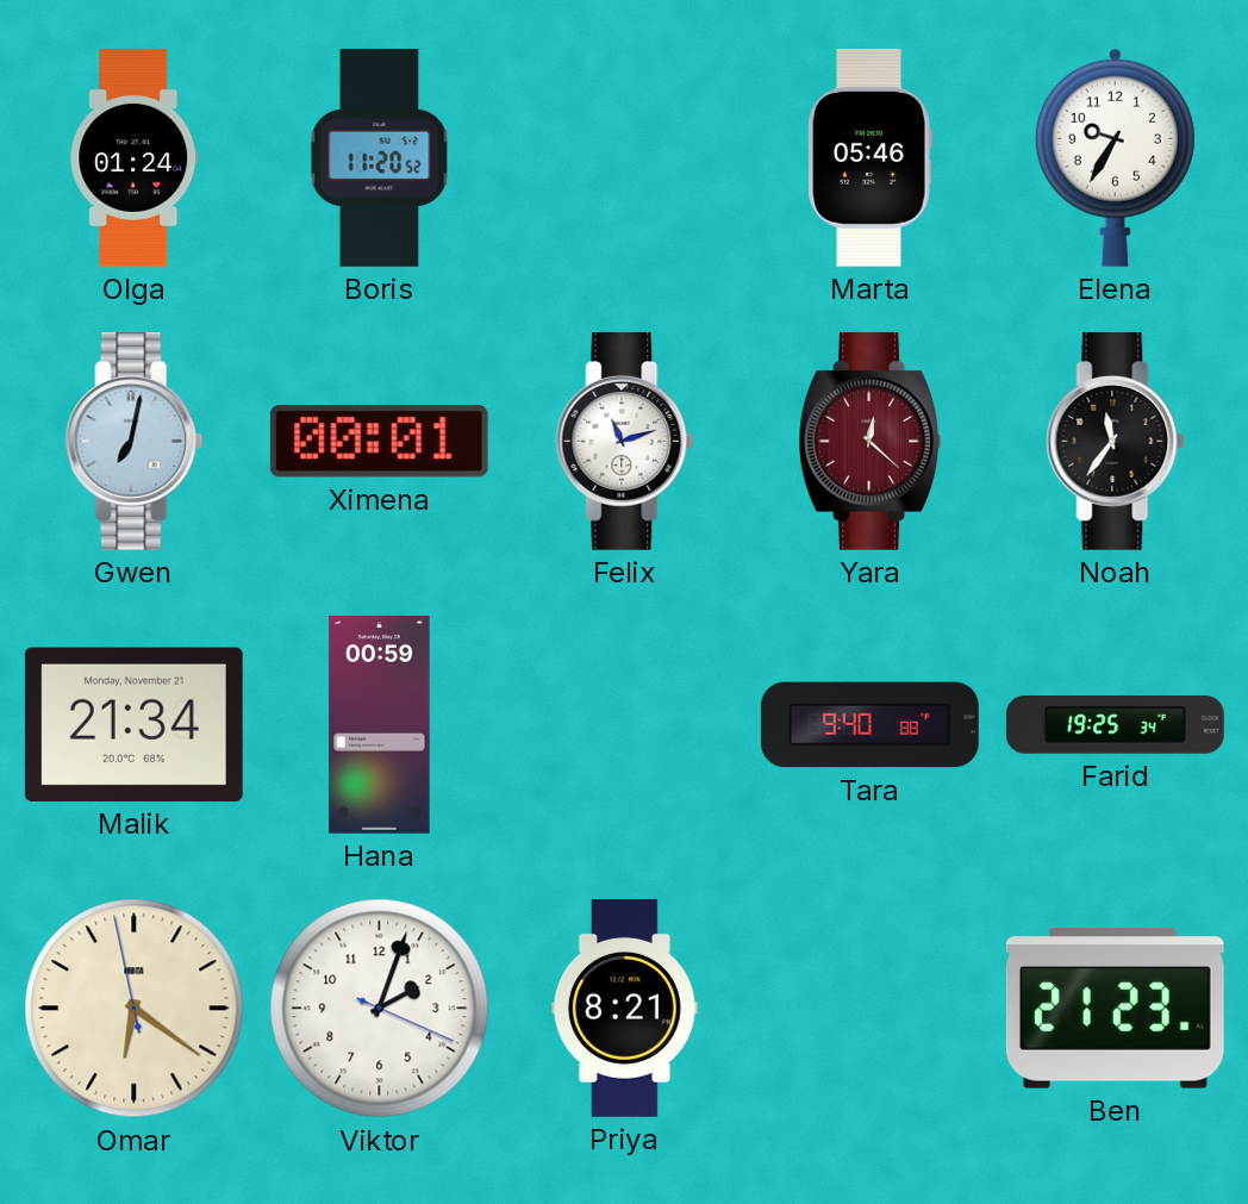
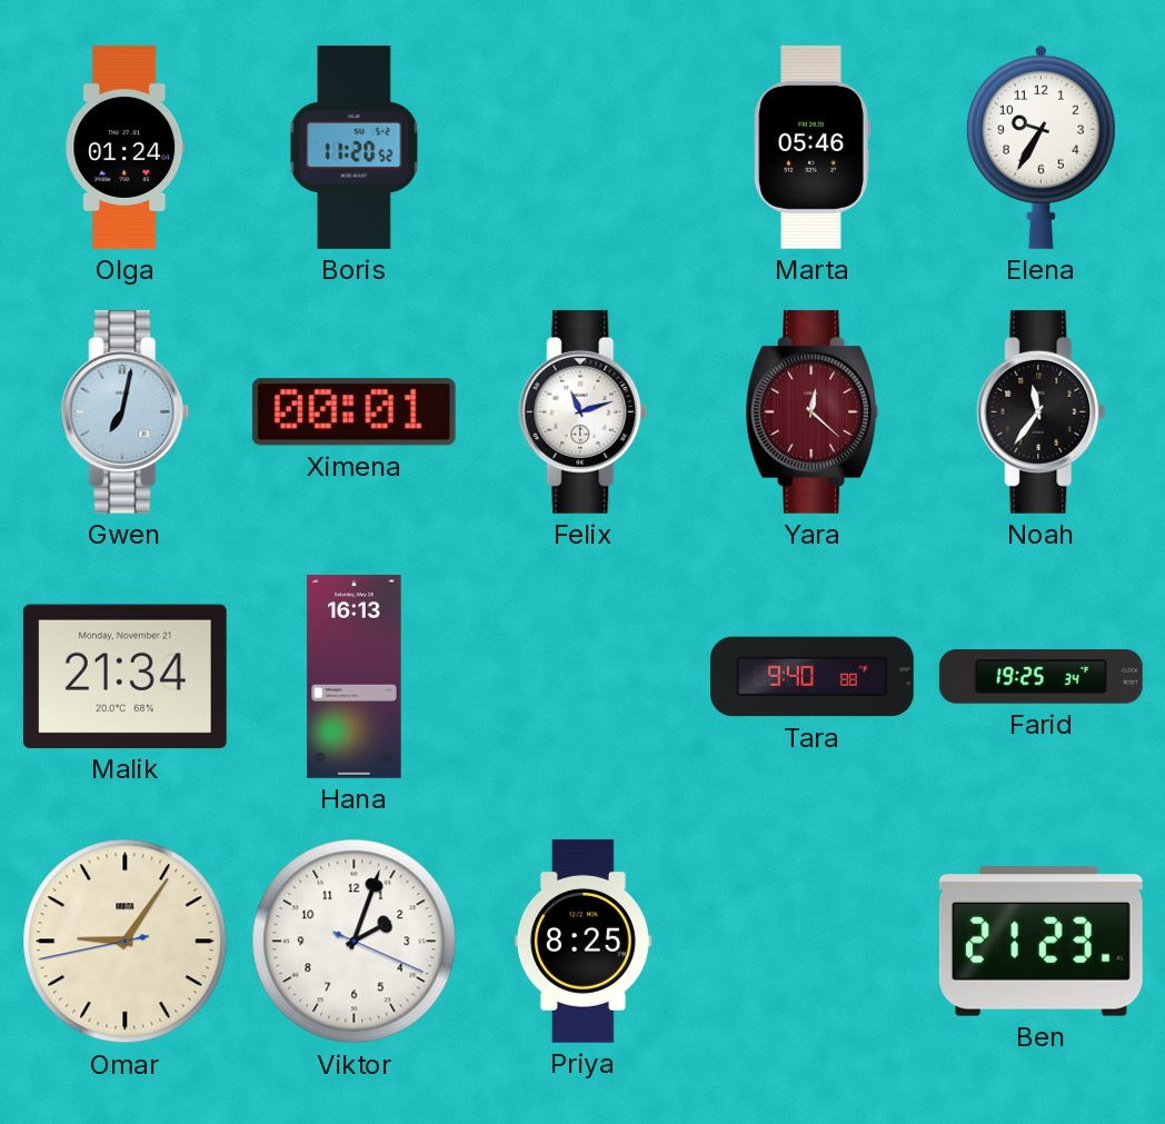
Hana: 00:59 -> 16:13
Omar: 6:20 -> 9:05
Priya: 8:21 -> 8:25
